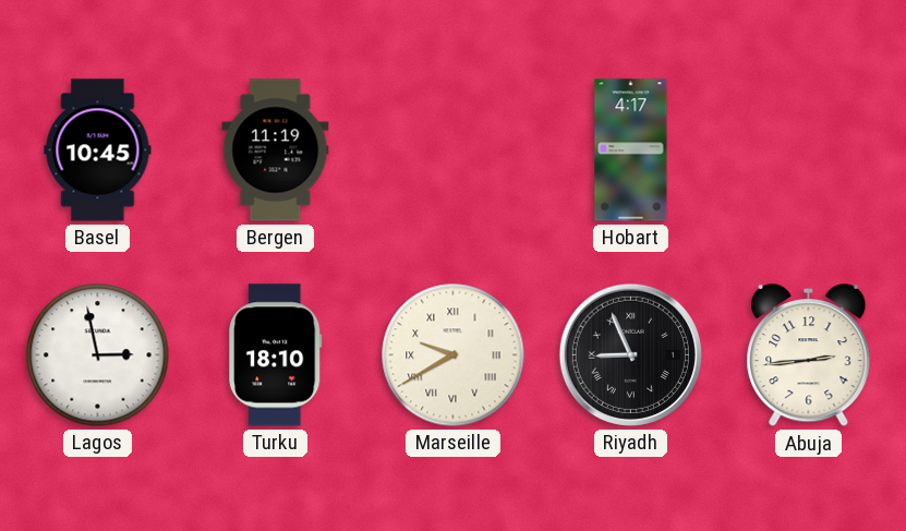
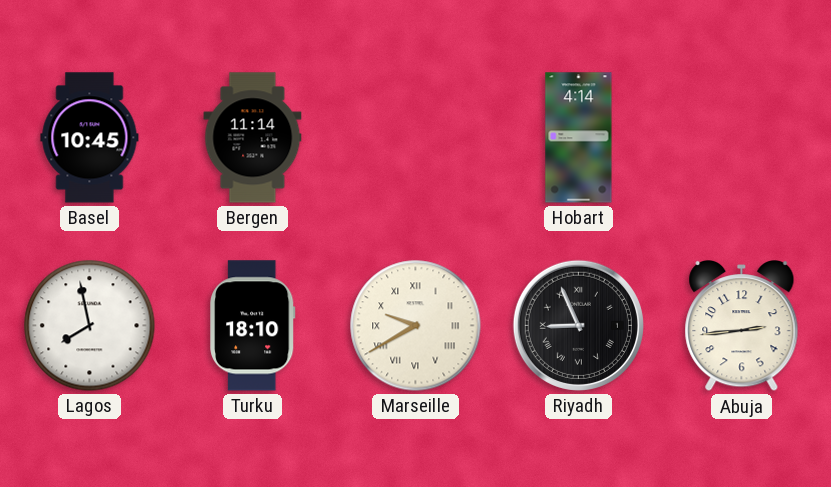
Bergen: 11:19 -> 11:14
Hobart: 4:17 -> 4:14
Lagos: 2:58 -> 7:58
